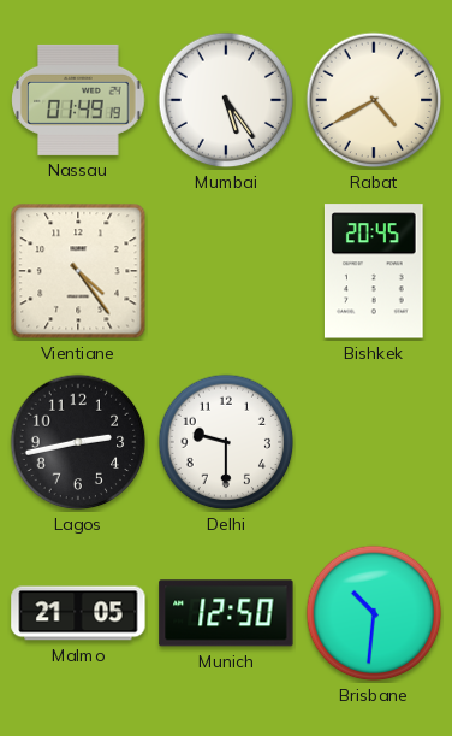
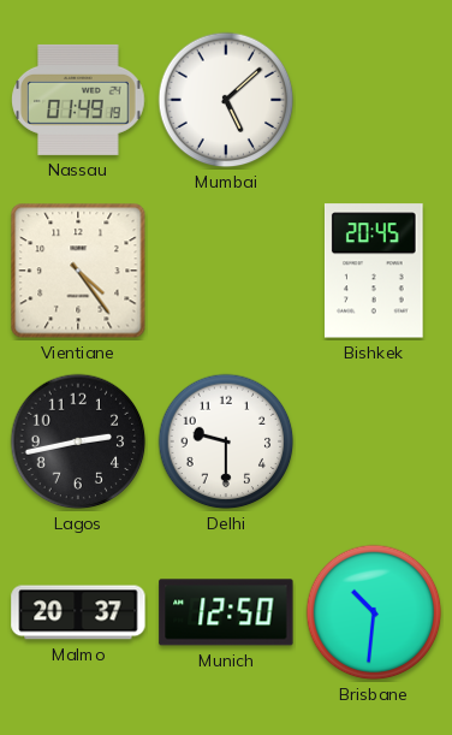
Mumbai: 5:24 -> 5:08
Rabat: 4:40 -> none
Malmo: 21:05 -> 20:37
